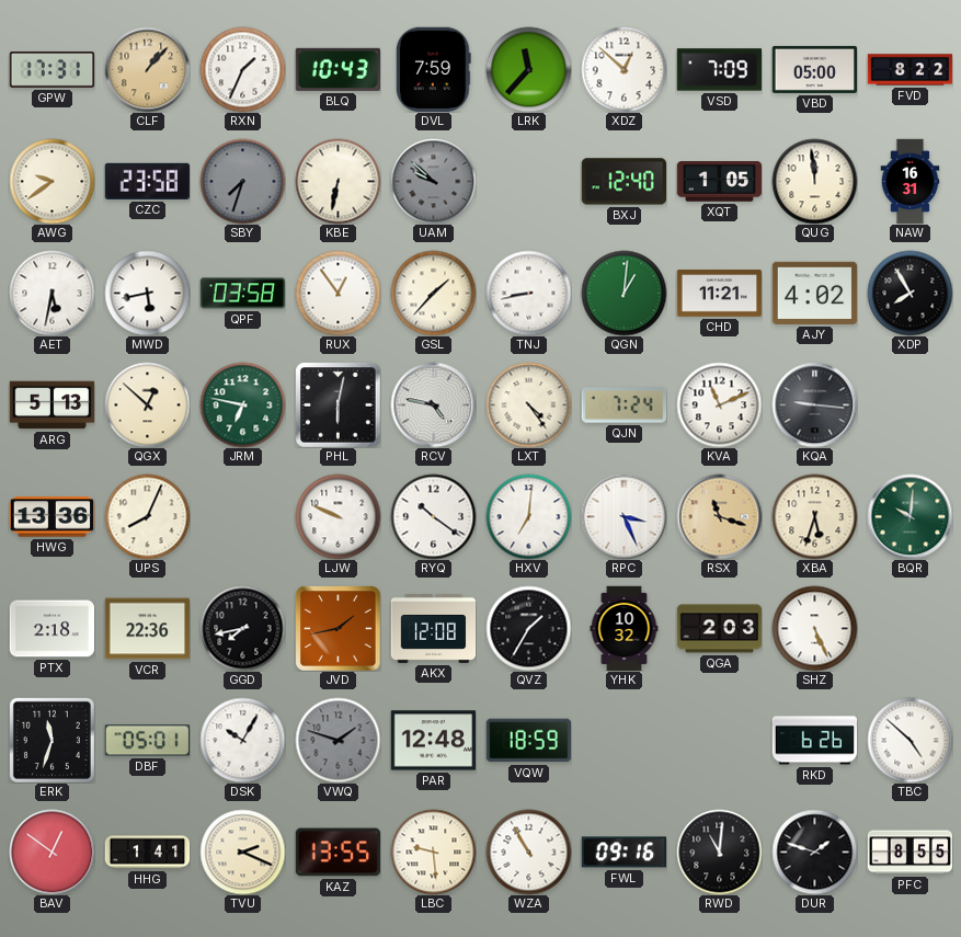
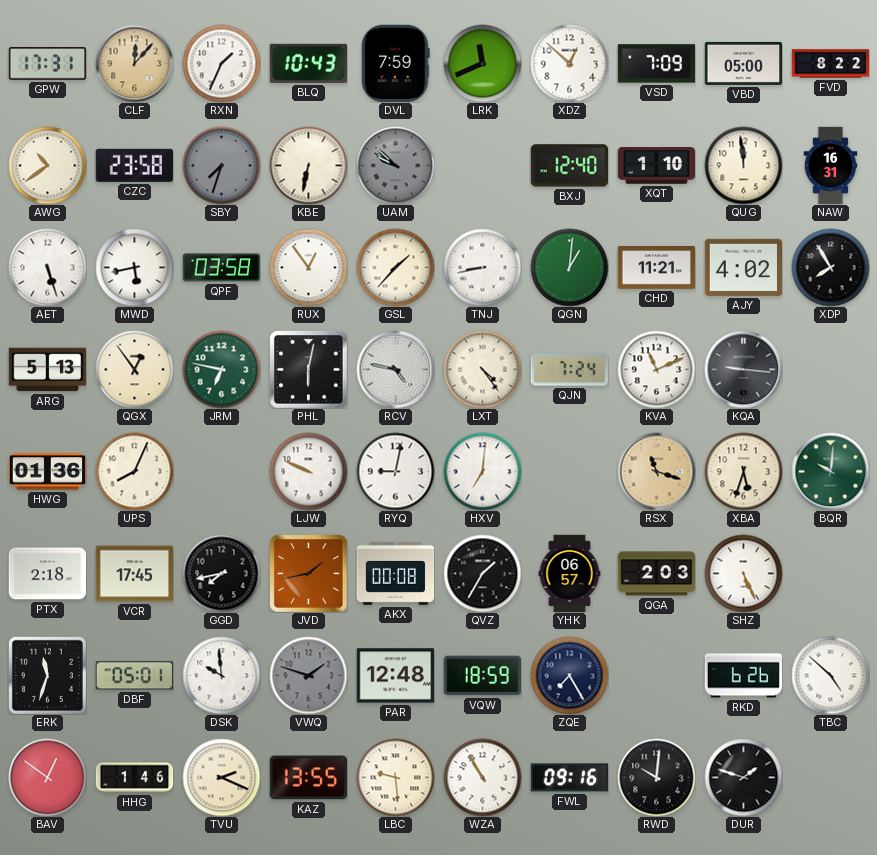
CLF: 1:07 -> 12:07
LRK: 11:37 -> 11:41
AWG: 9:39 -> 10:39
XQT: 1:05 -> 1:10
AET: 5:32 -> 5:27
QGX: 12:52 -> 12:54
HWG: 13:36 -> 01:36
RYQ: 10:21 -> 9:02
RPC: 3:26 -> none
VCR: 22:36 -> 17:45
AKX: 12:08 -> 00:08
YHK: 10:32 -> 06:57
DSK: 10:05 -> 9:59
ZQE: none -> 7:25
HHG: 1:41 -> 1:46
RWD: 11:01 -> 10:01
PFC: 8:55 -> none
